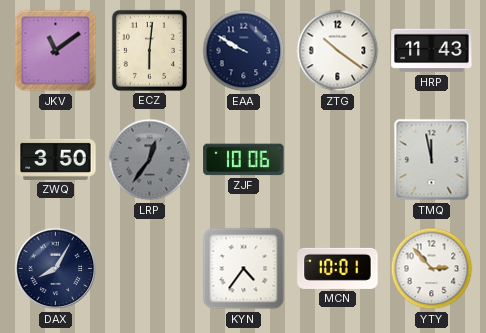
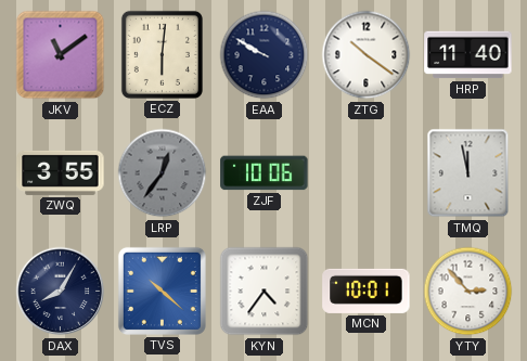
HRP: 11:43 -> 11:40
ZWQ: 3:50 -> 3:55
TVS: none -> 10:22
